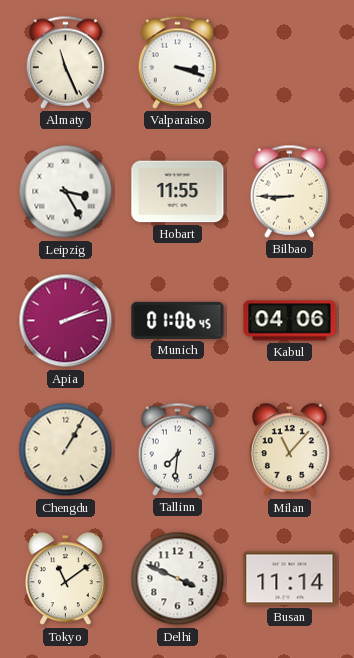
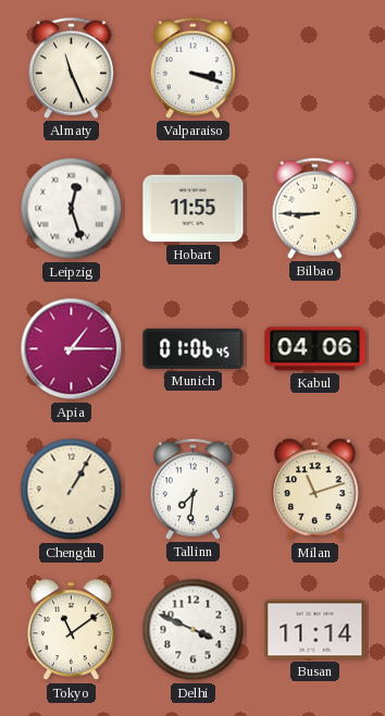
Leipzig: 3:25 -> 12:27
Apia: 2:12 -> 1:15
Milan: 11:07 -> 11:12
